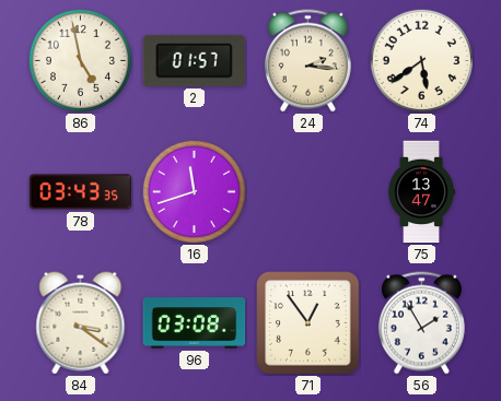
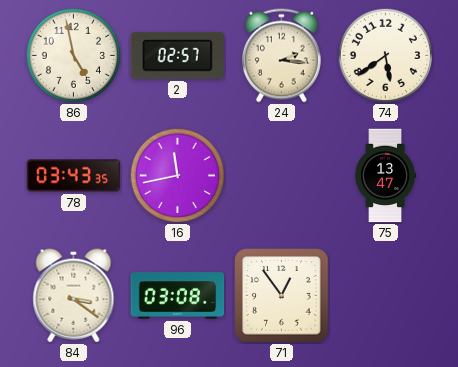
2: 01:57 -> 02:57
16: 11:42 -> 11:43
56: 1:55 -> none
